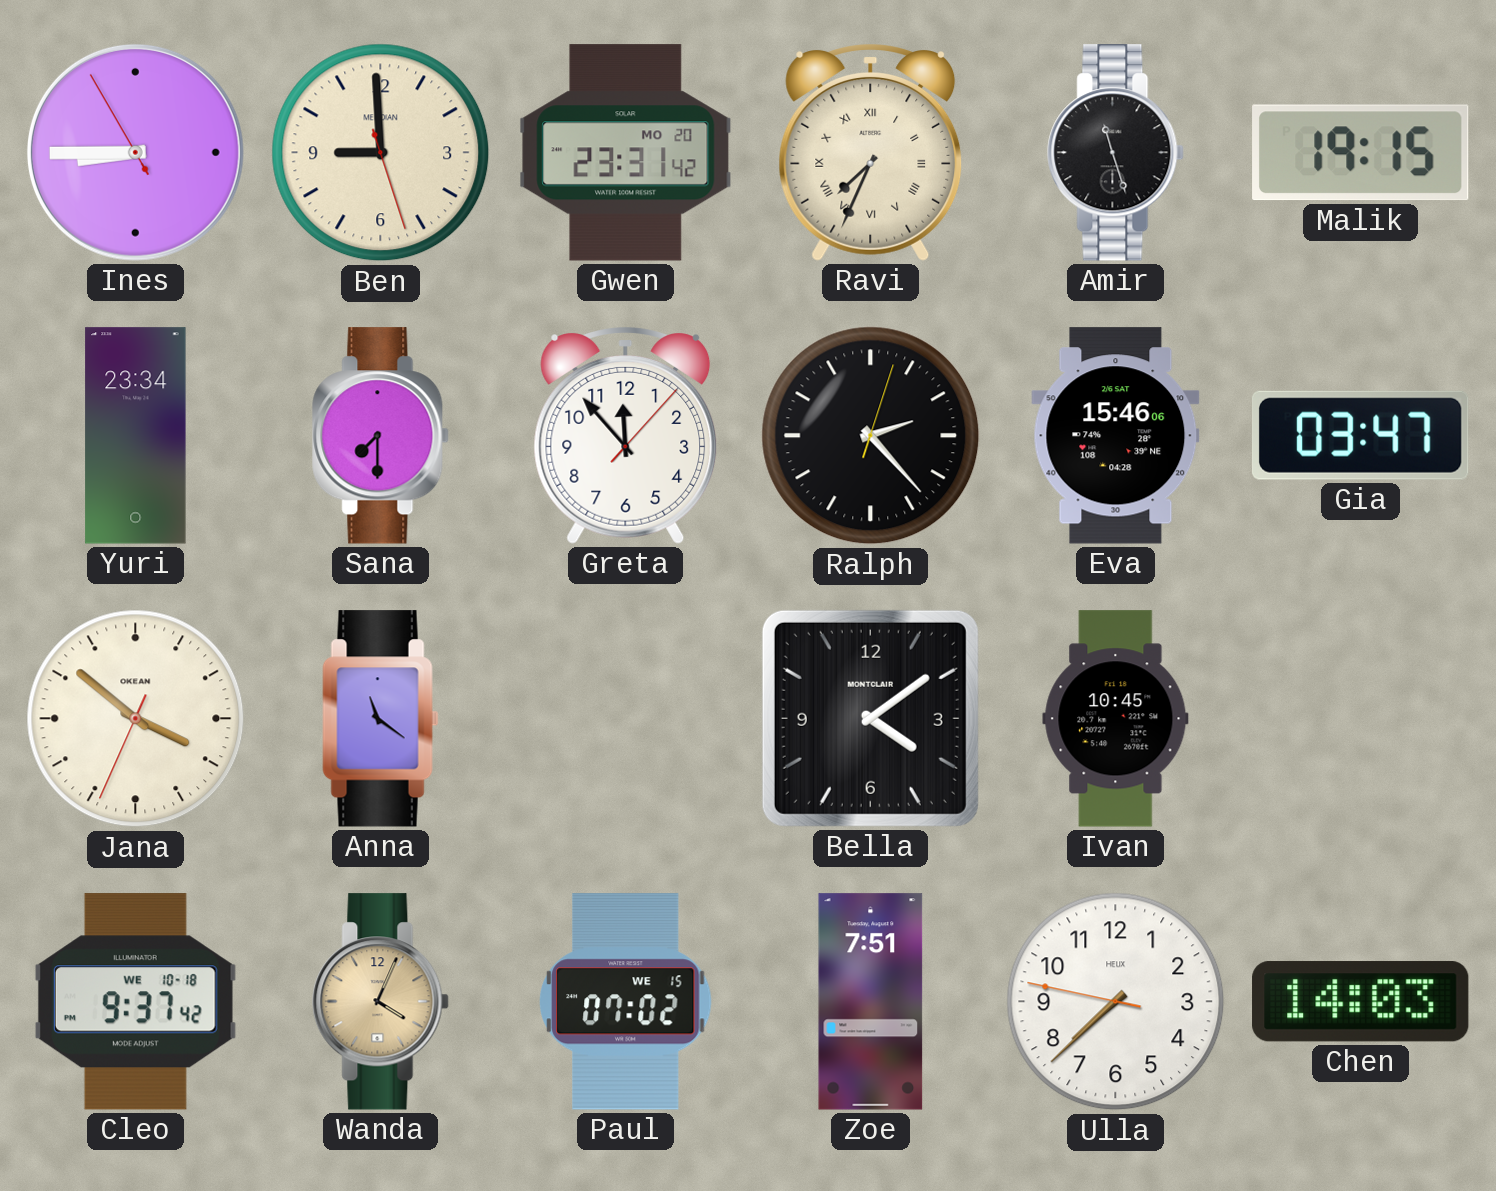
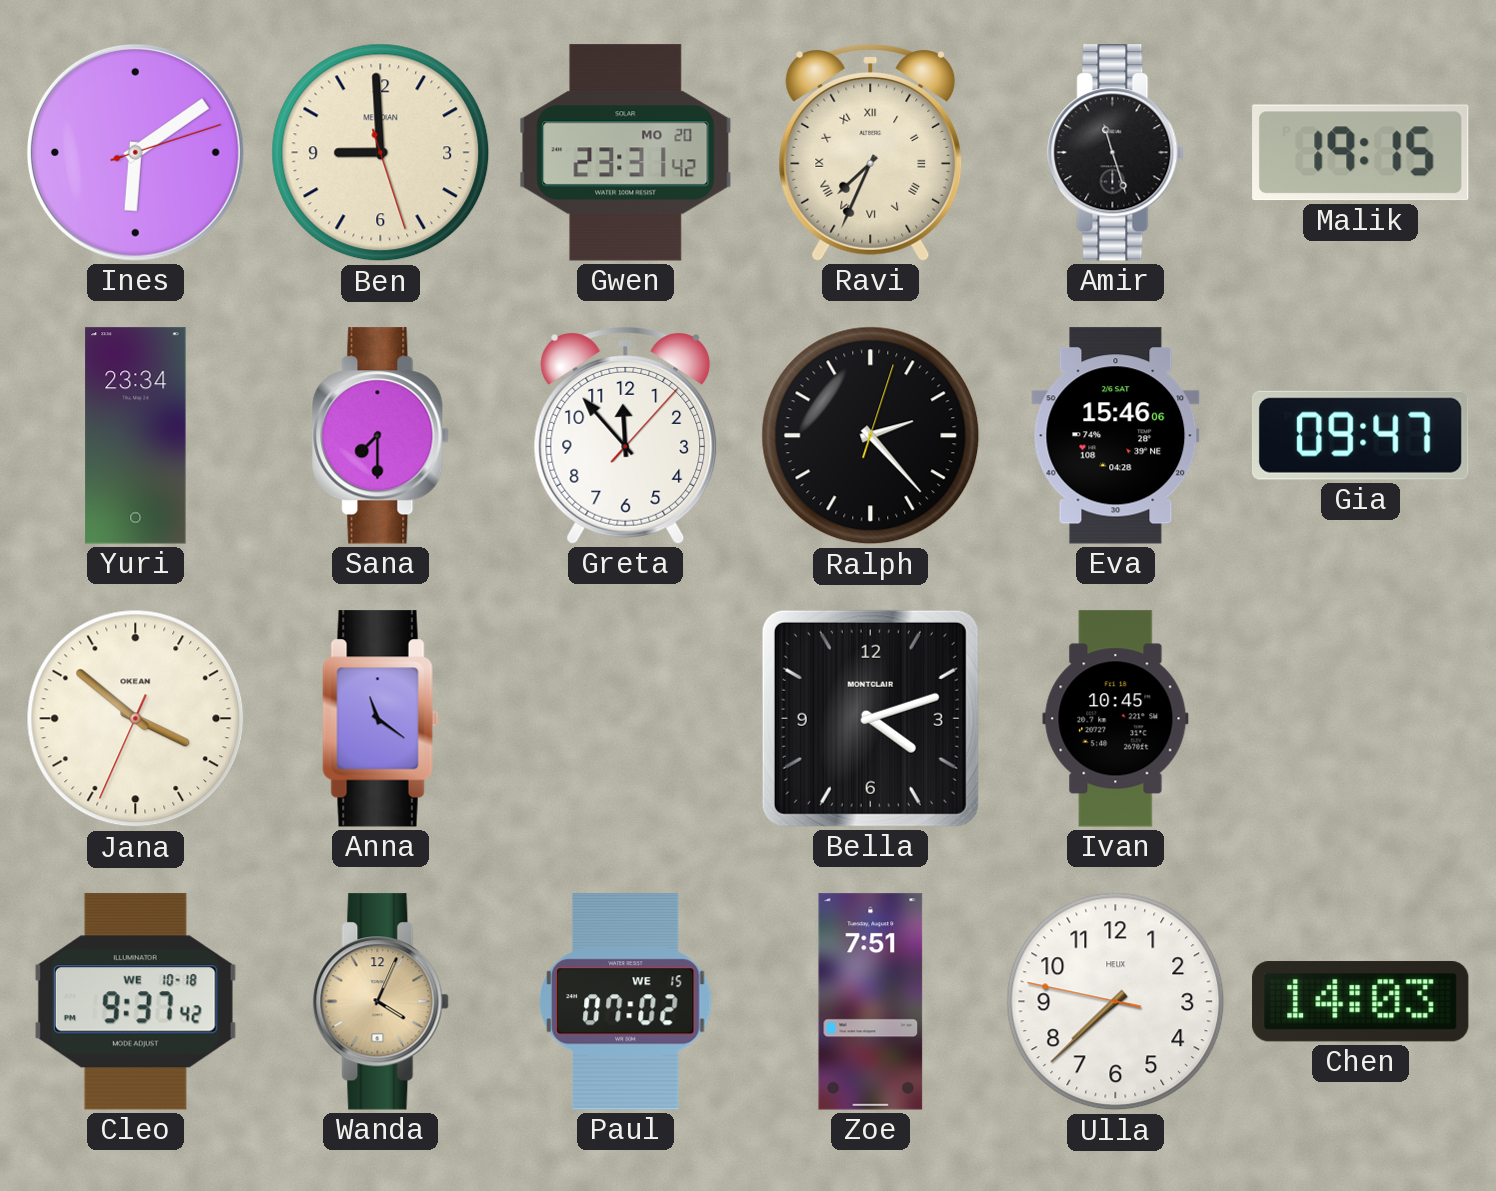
Ines: 8:44 -> 6:09
Gia: 03:47 -> 09:47
Bella: 4:09 -> 4:12
